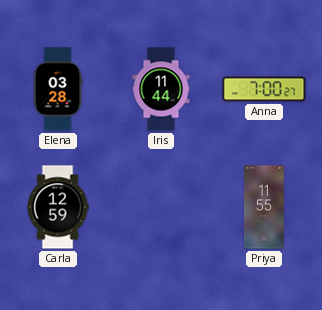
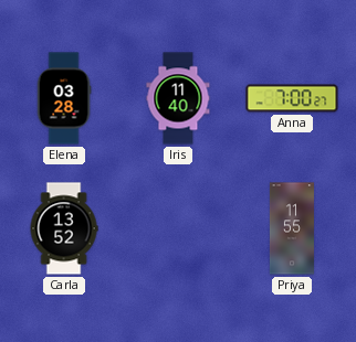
Iris: 11:44 -> 11:40
Carla: 12:59 -> 13:52
